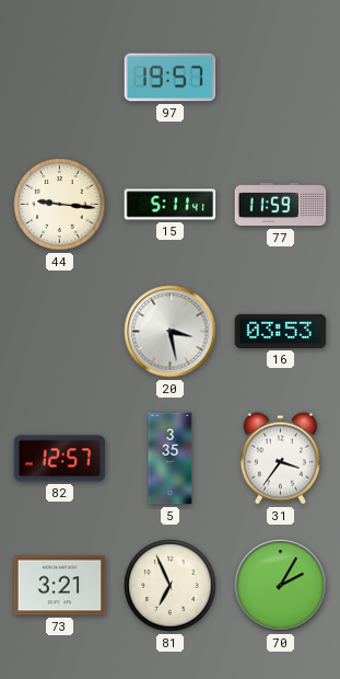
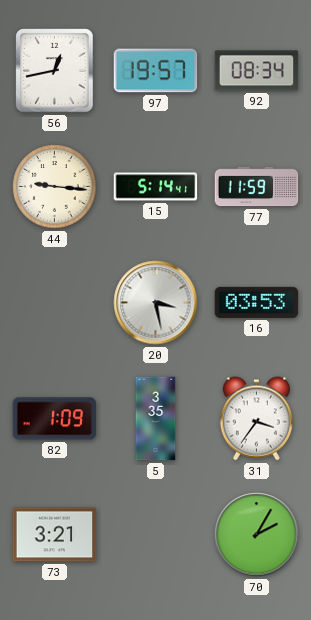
56: none -> 12:43
92: none -> 08:34
15: 5:11 -> 5:14
82: 12:57 -> 1:09
81: 6:56 -> none
